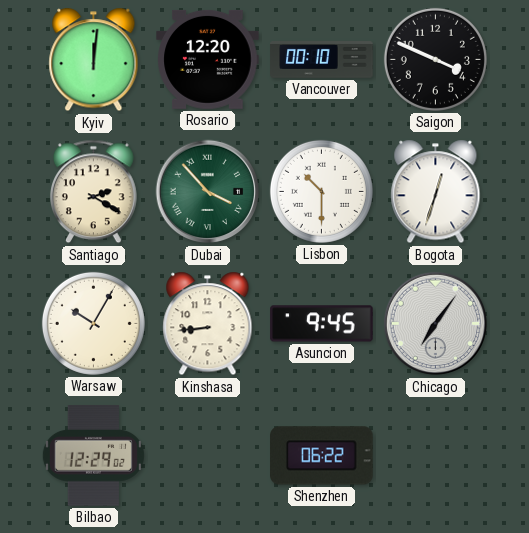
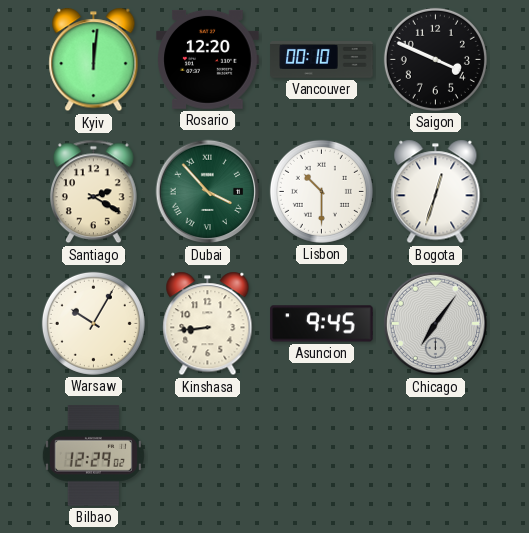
Shenzhen: 06:22 -> none
